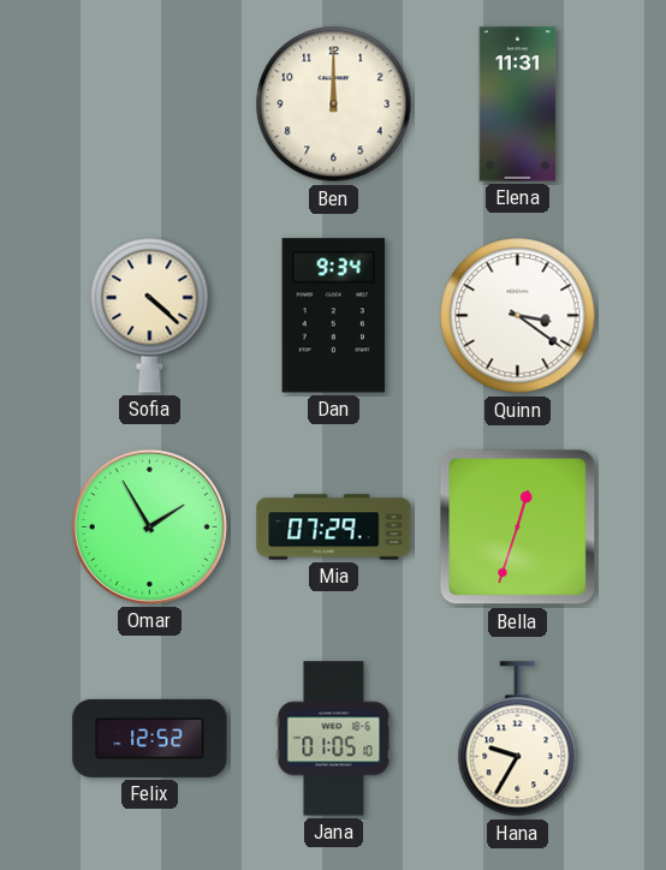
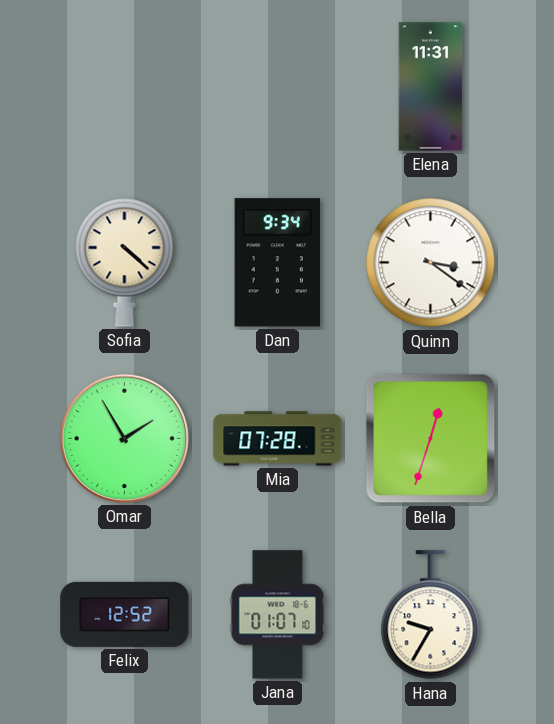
Ben: 12:00 -> none
Mia: 07:29 -> 07:28
Jana: 01:05 -> 01:07
